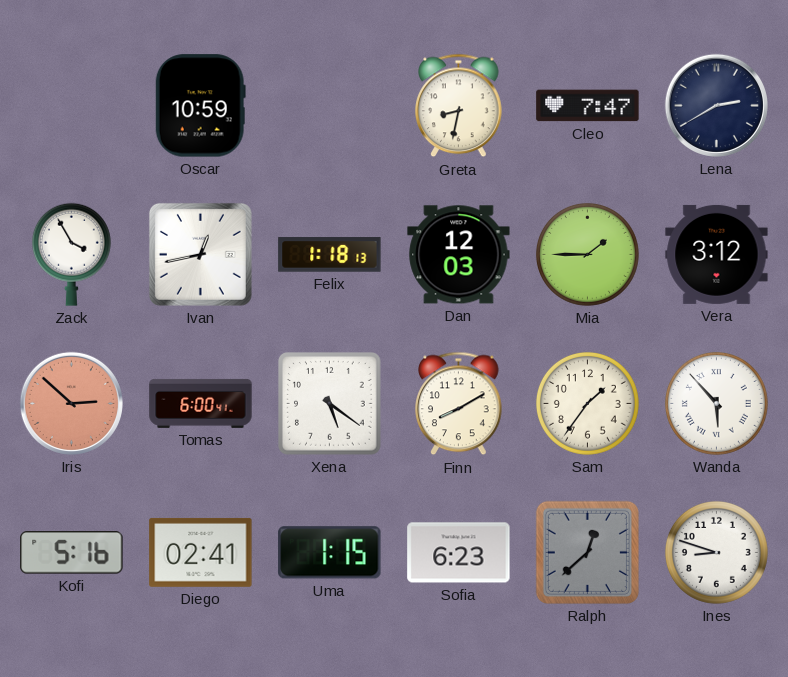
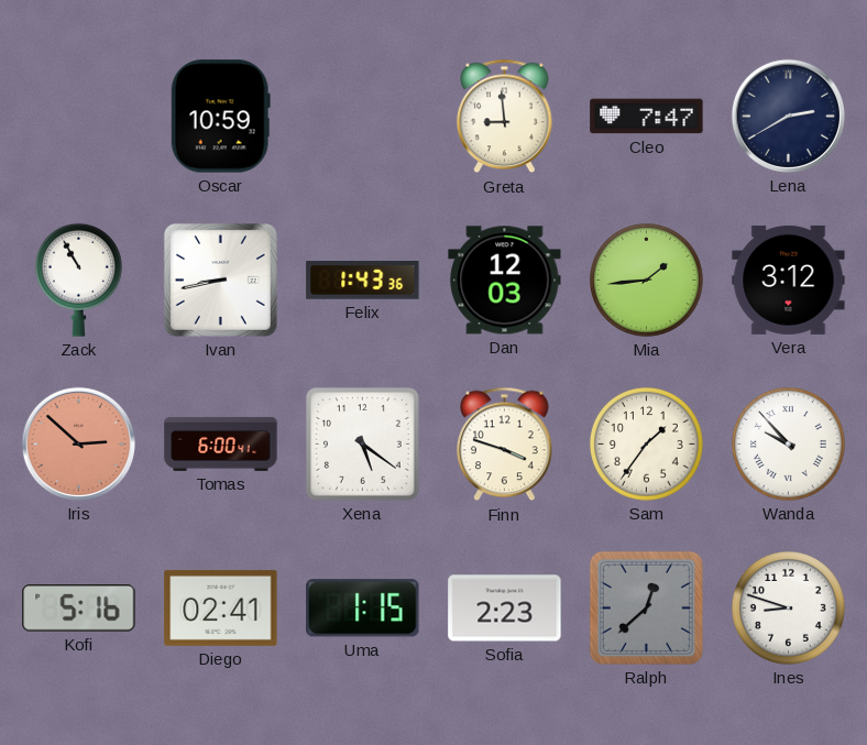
Greta: 8:32 -> 8:59
Zack: 3:55 -> 10:55
Ivan: 12:43 -> 8:43
Felix: 1:18 -> 1:43
Mia: 1:45 -> 1:44
Finn: 8:10 -> 3:48
Wanda: 5:53 -> 9:53
Sofia: 6:23 -> 2:23
